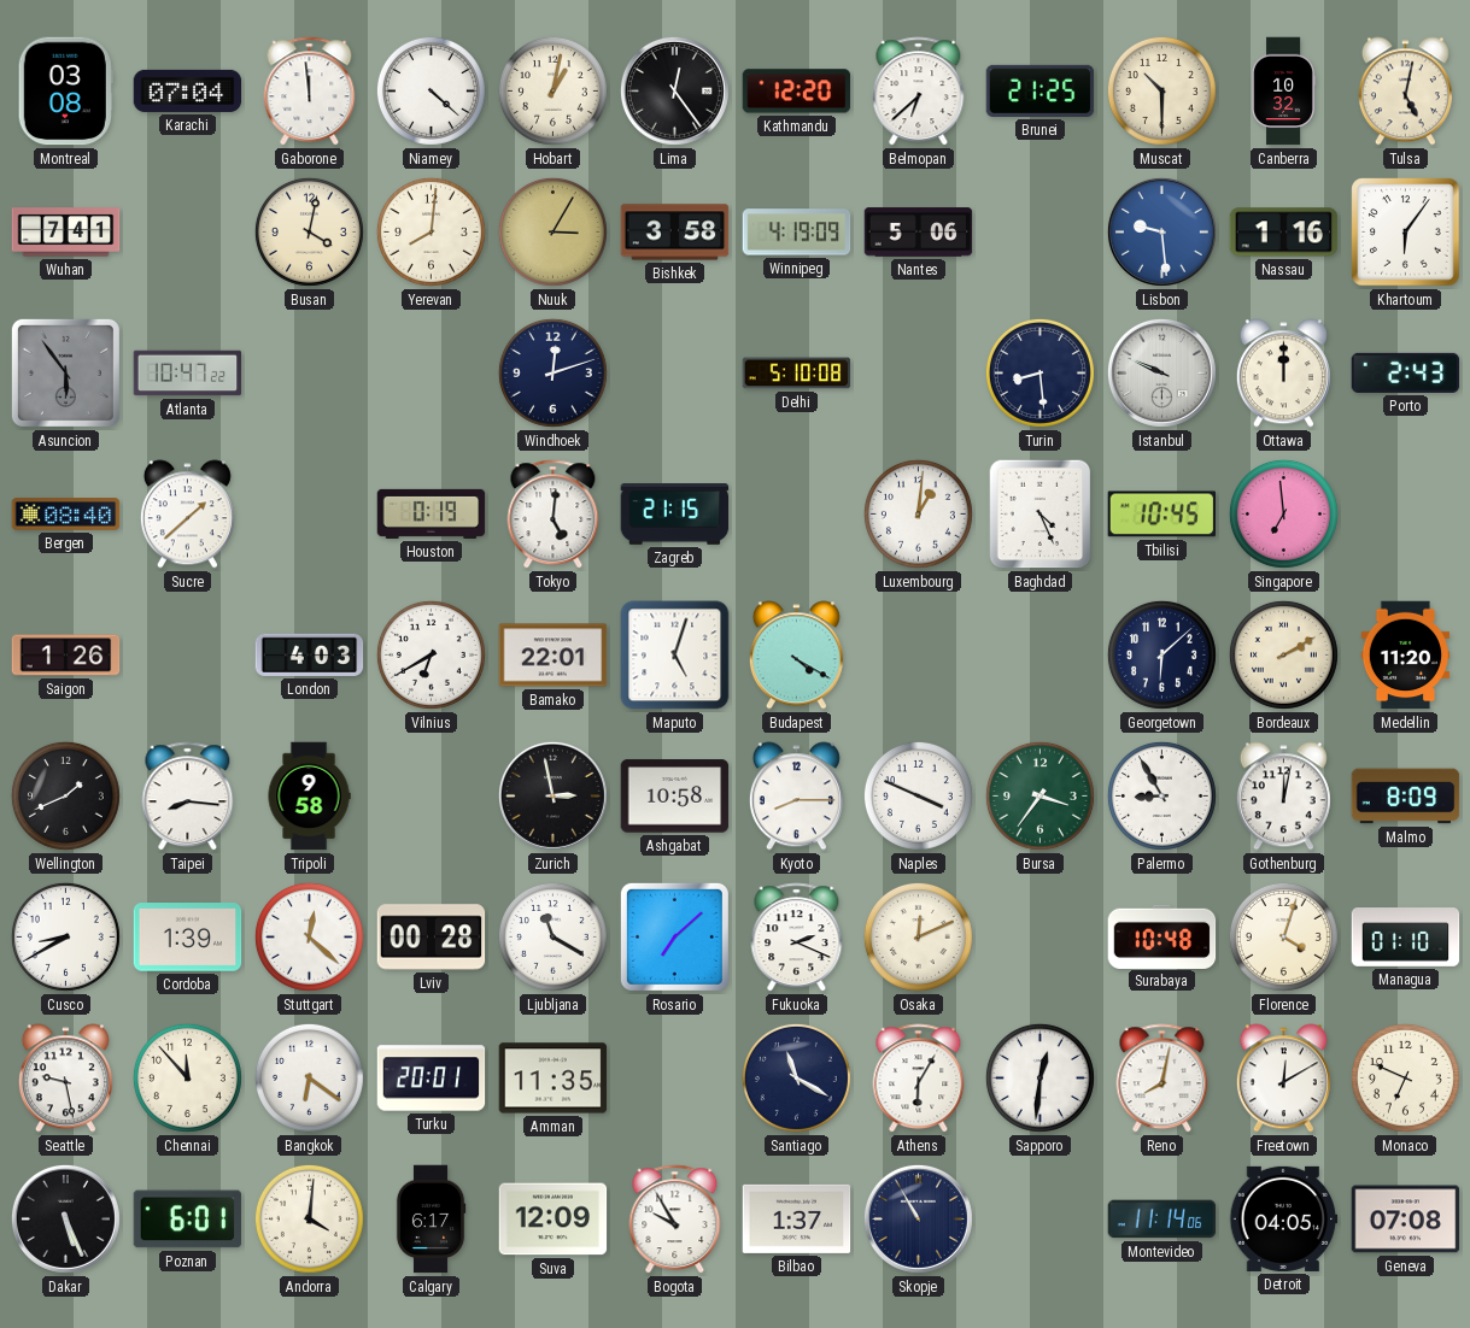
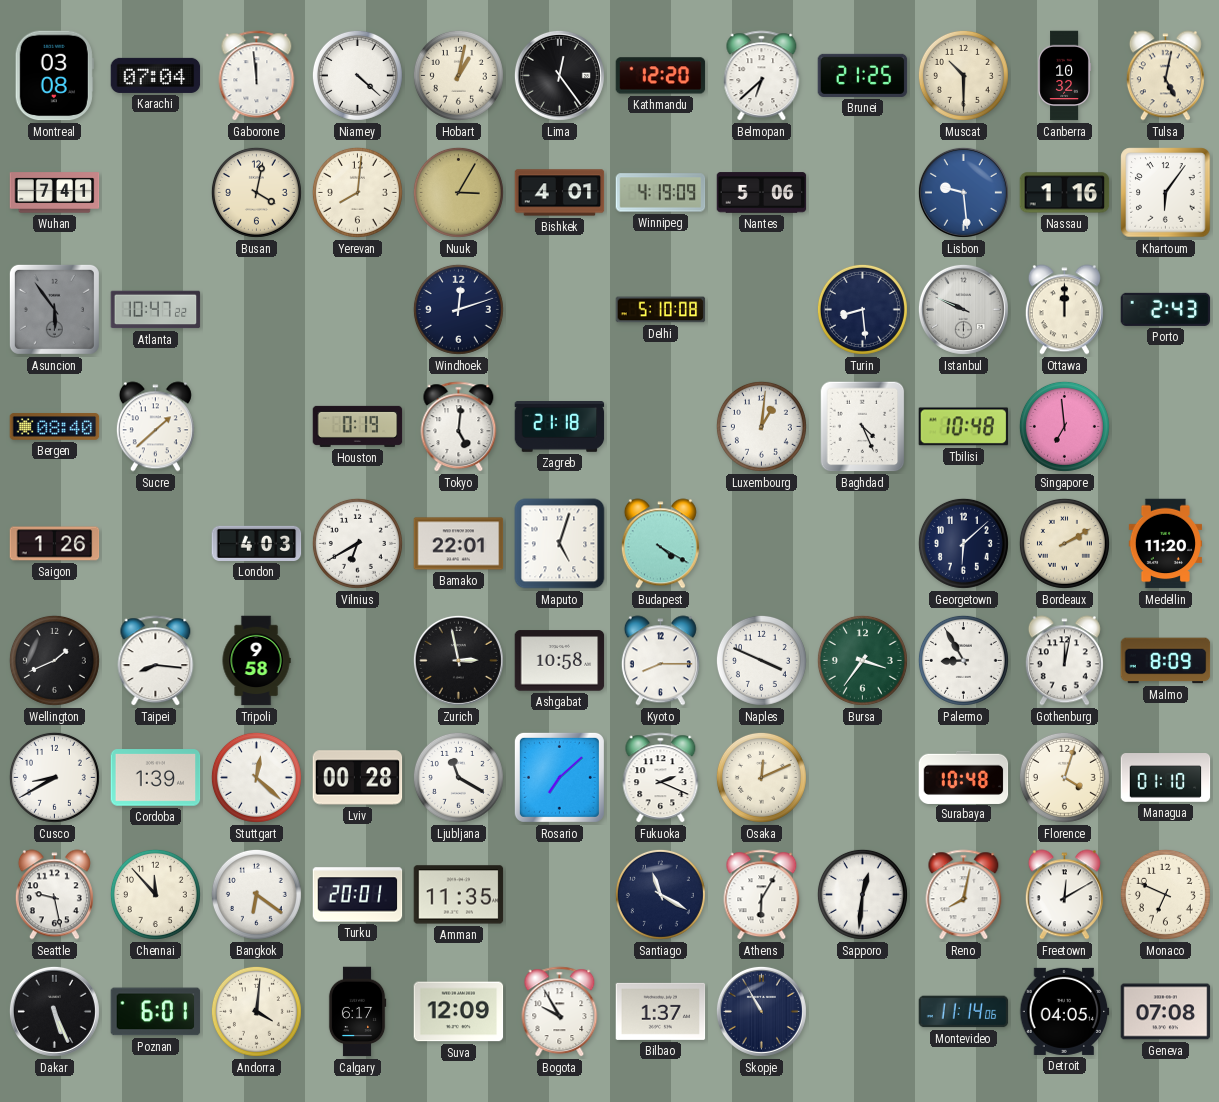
Bishkek: 3:58 -> 4:01
Zagreb: 21:15 -> 21:18
Tbilisi: 10:45 -> 10:48
